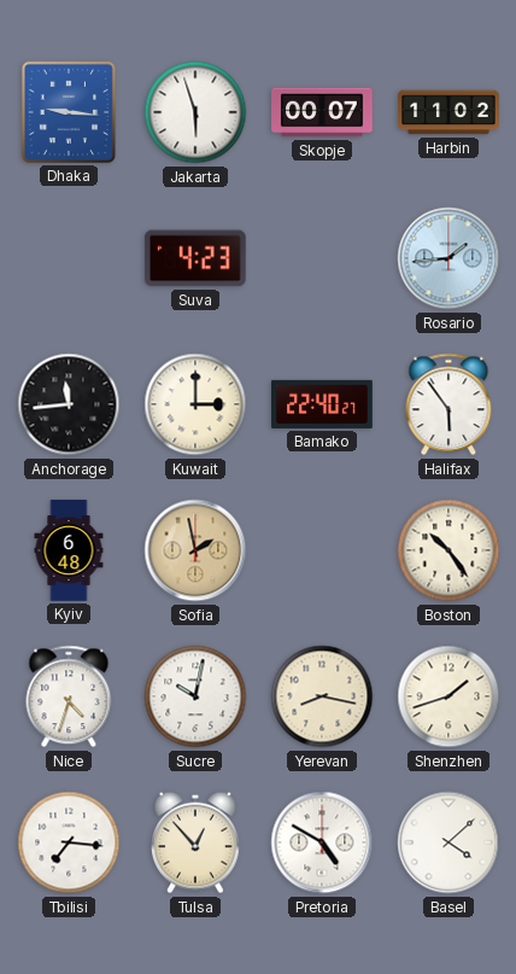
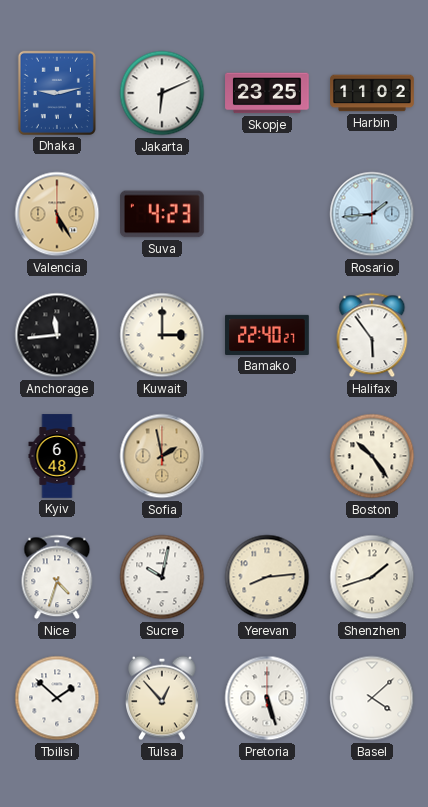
Dhaka: 9:16 -> 9:13
Jakarta: 5:57 -> 6:11
Skopje: 00:07 -> 23:25
Valencia: none -> 5:25
Yerevan: 8:17 -> 8:14
Tbilisi: 7:16 -> 1:52
Pretoria: 4:50 -> 5:27
